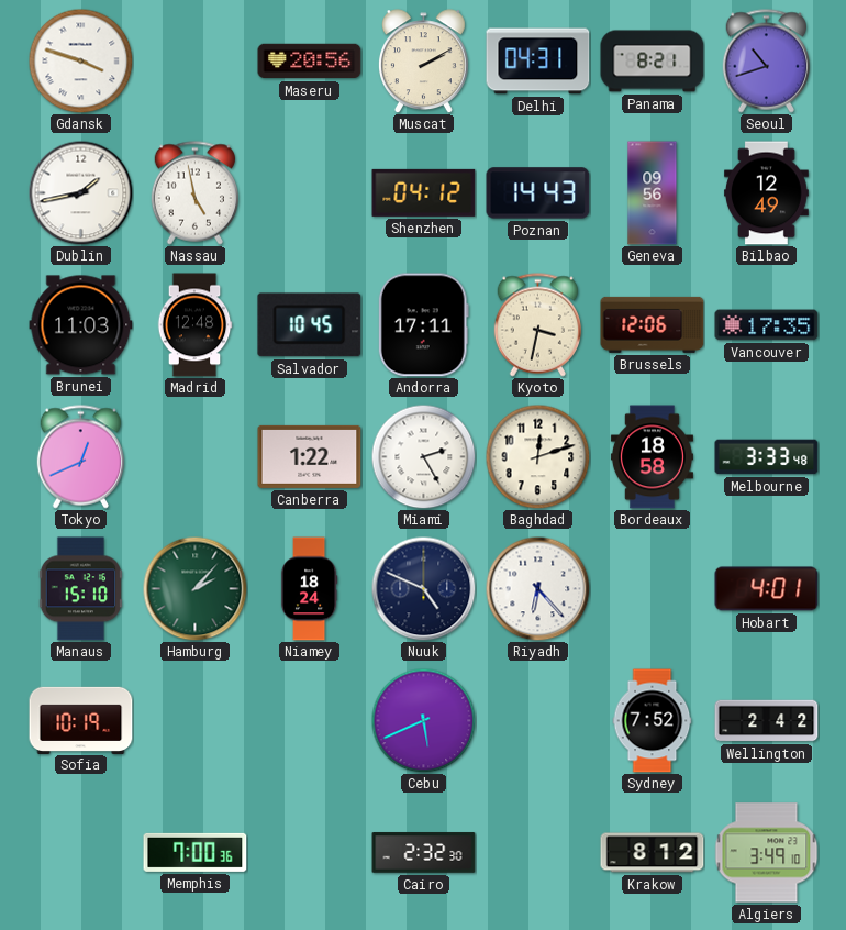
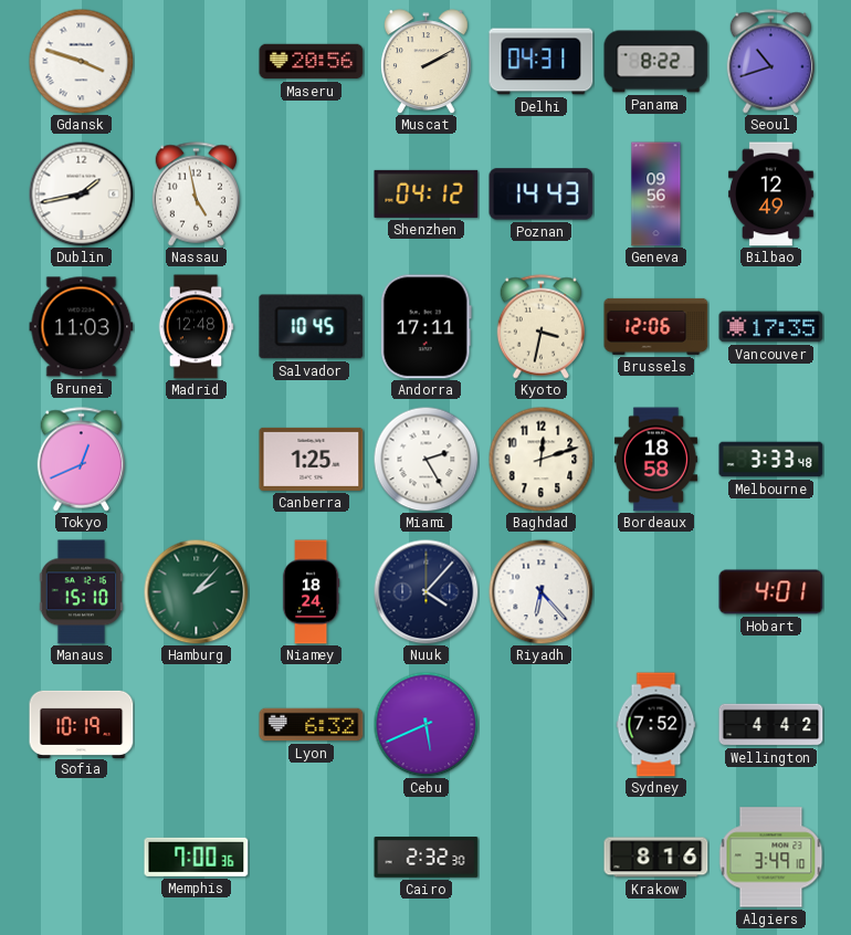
Panama: 8:21 -> 8:22
Canberra: 1:22 -> 1:25
Nuuk: 4:49 -> 4:07
Lyon: none -> 6:32
Wellington: 2:42 -> 4:42
Krakow: 8:12 -> 8:16
